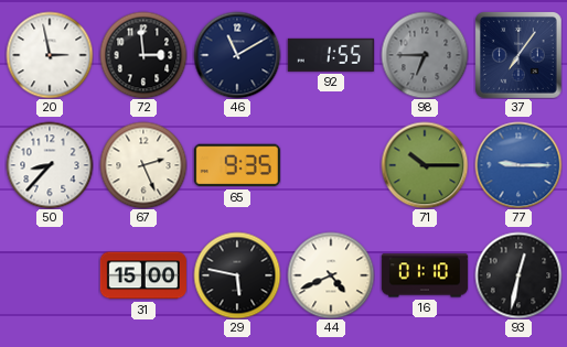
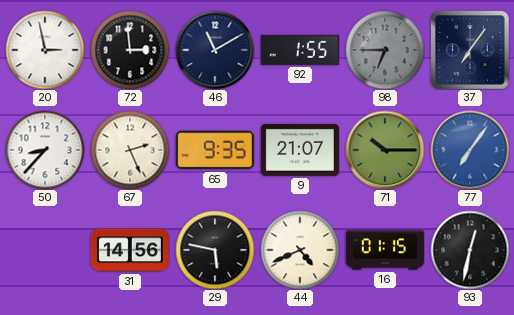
9: none -> 21:07
77: 9:15 -> 7:06
31: 15:00 -> 14:56
16: 01:10 -> 01:15
